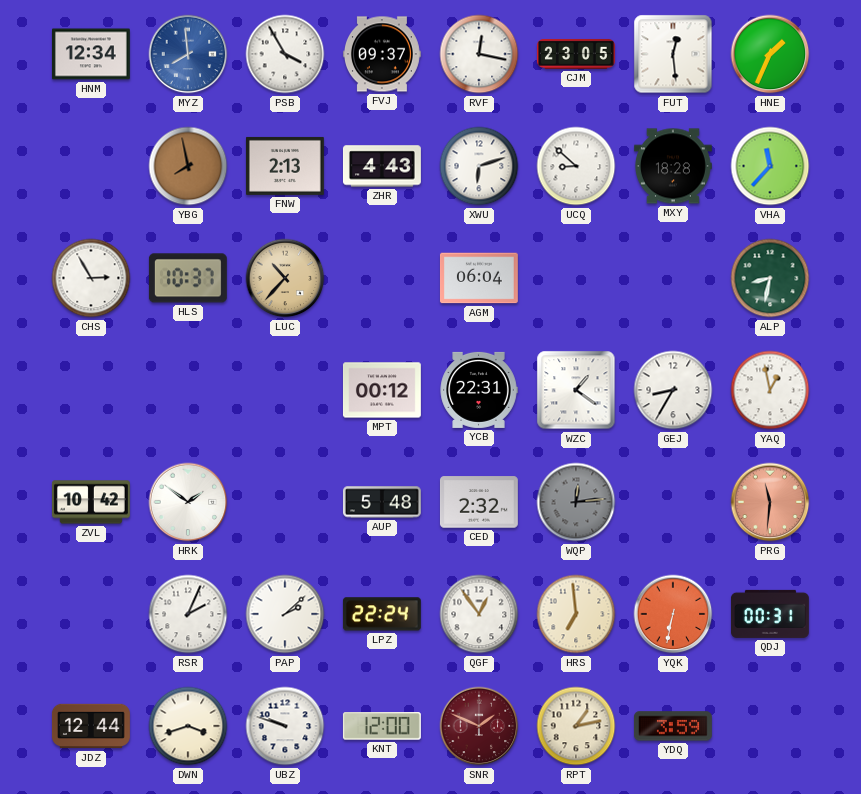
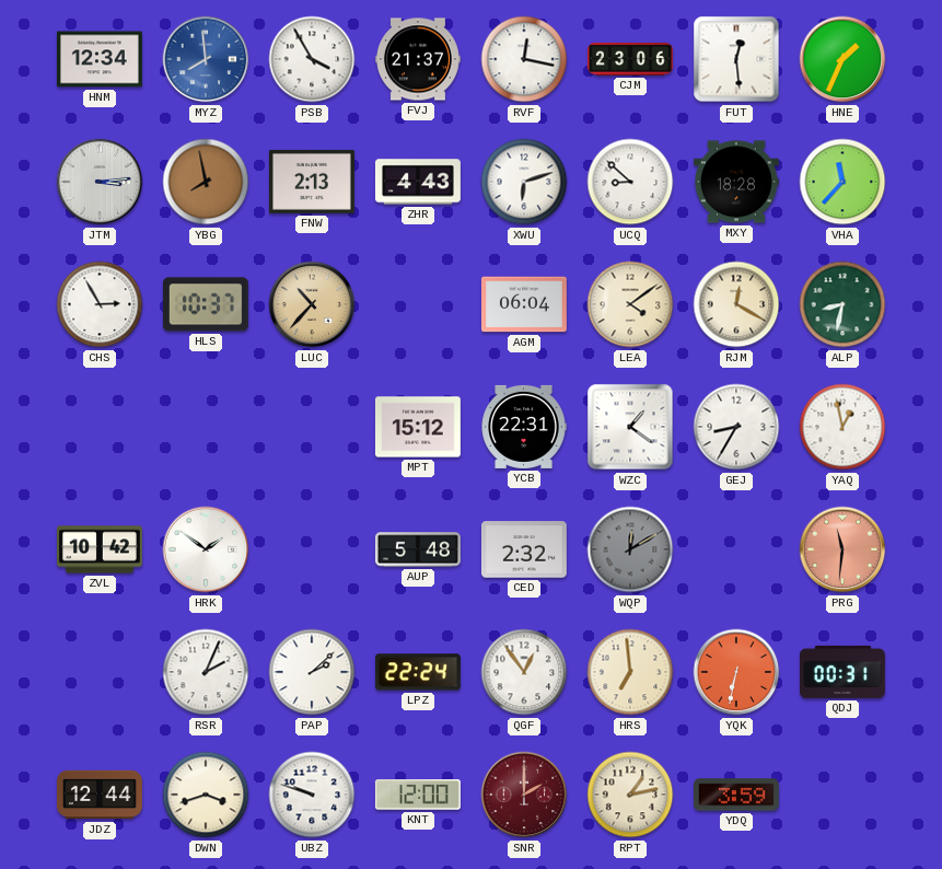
FVJ: 09:37 -> 21:37
CJM: 23:05 -> 23:06
JTM: none -> 3:14
LEA: none -> 4:09
RJM: none -> 12:20
MPT: 00:12 -> 15:12
WQP: 12:14 -> 12:10
SNR: 1:49 -> 2:00
